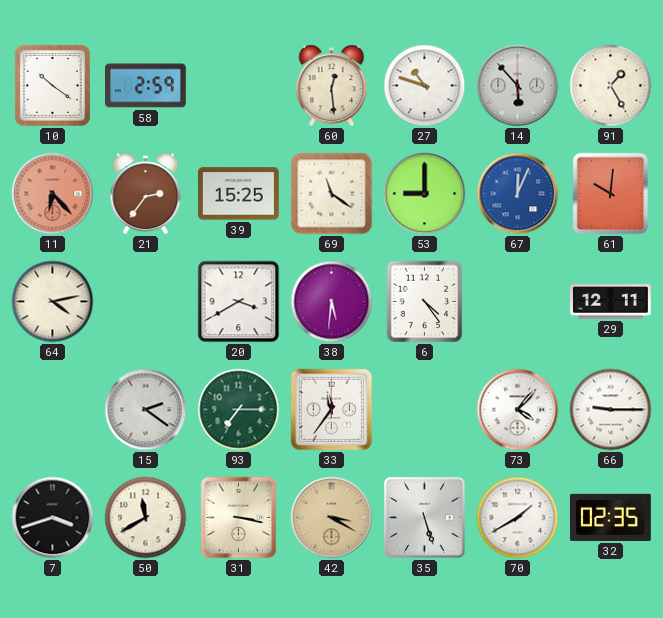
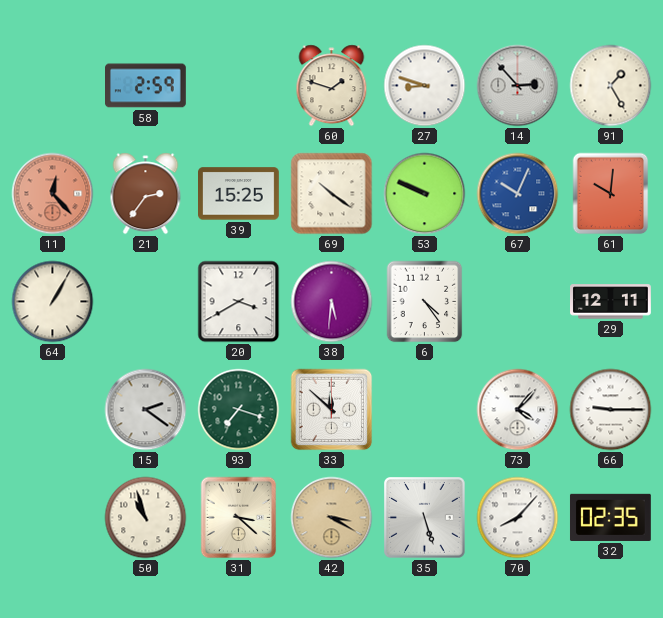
10: 10:21 -> none
60: 12:29 -> 1:48
27: 10:48 -> 8:48
14: 5:53 -> 2:53
11: 6:23 -> 12:23
69: 11:21 -> 10:21
53: 9:00 -> 9:49
67: 12:04 -> 10:04
64: 4:13 -> 1:05
93: 7:15 -> 7:18
33: 11:36 -> 11:52
7: 3:42 -> none
50: 11:40 -> 10:57
31: 3:17 -> 3:22
70: 1:40 -> 8:07
